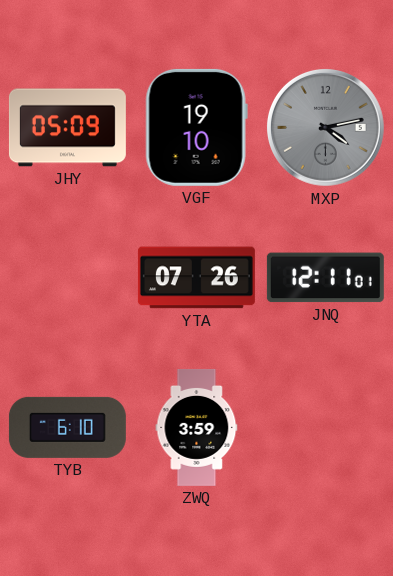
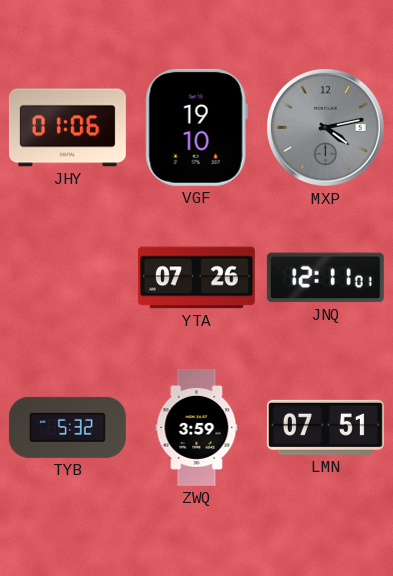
JHY: 05:09 -> 01:06
TYB: 6:10 -> 5:32
LMN: none -> 07:51
